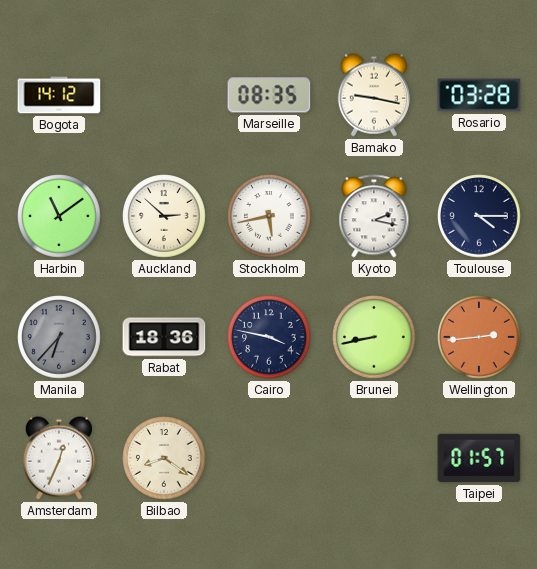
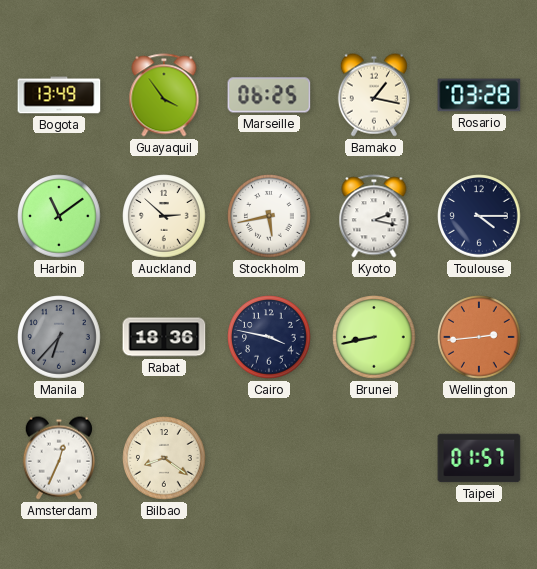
Bogota: 14:12 -> 13:49
Guayaquil: none -> 3:54
Marseille: 08:35 -> 06:25
Bamako: 9:17 -> 1:17
